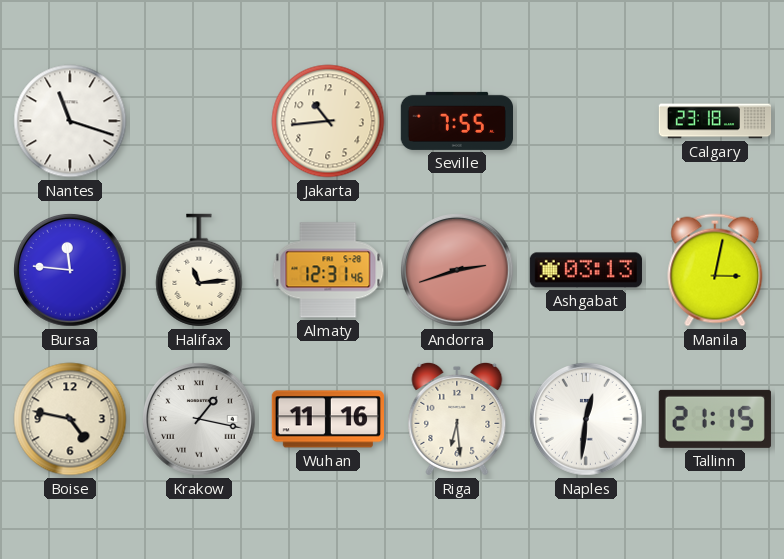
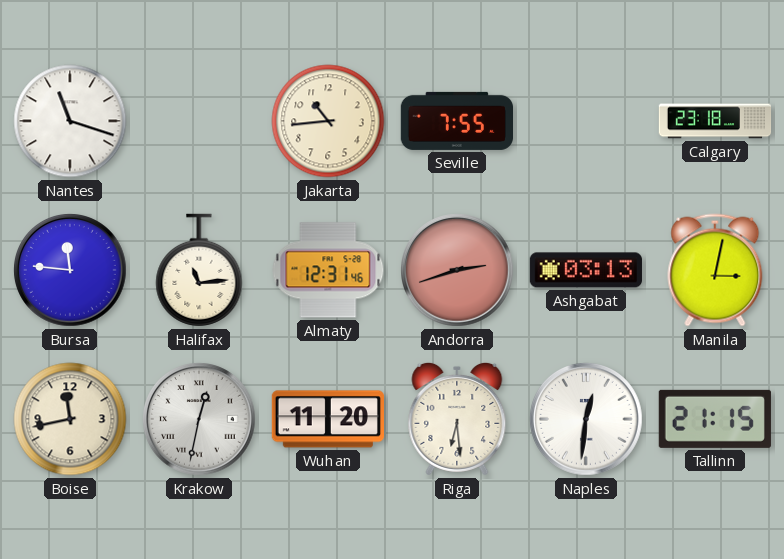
Boise: 4:47 -> 11:43
Krakow: 1:17 -> 12:32
Wuhan: 11:16 -> 11:20
